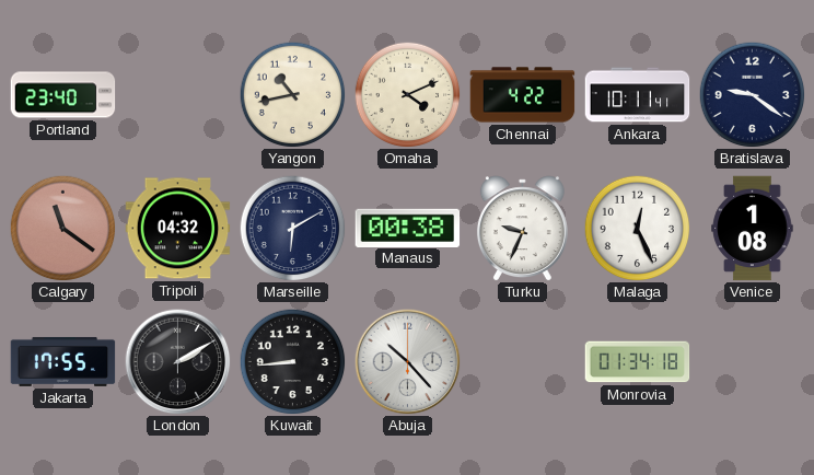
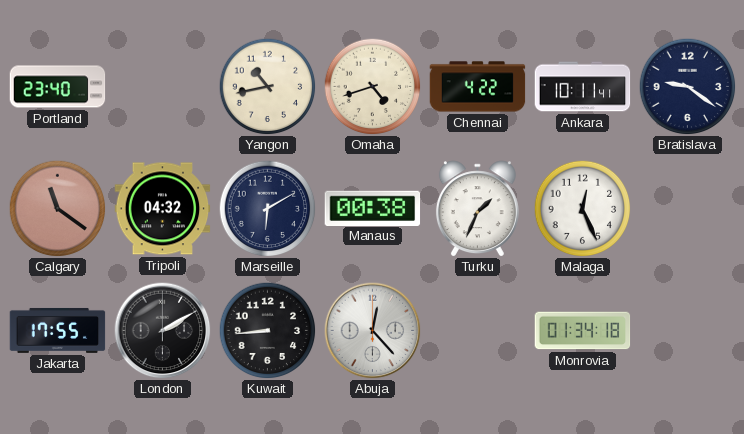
Omaha: 4:11 -> 4:42
Turku: 9:34 -> 1:34
Venice: 1:08 -> none
Abuja: 10:23 -> 12:23
